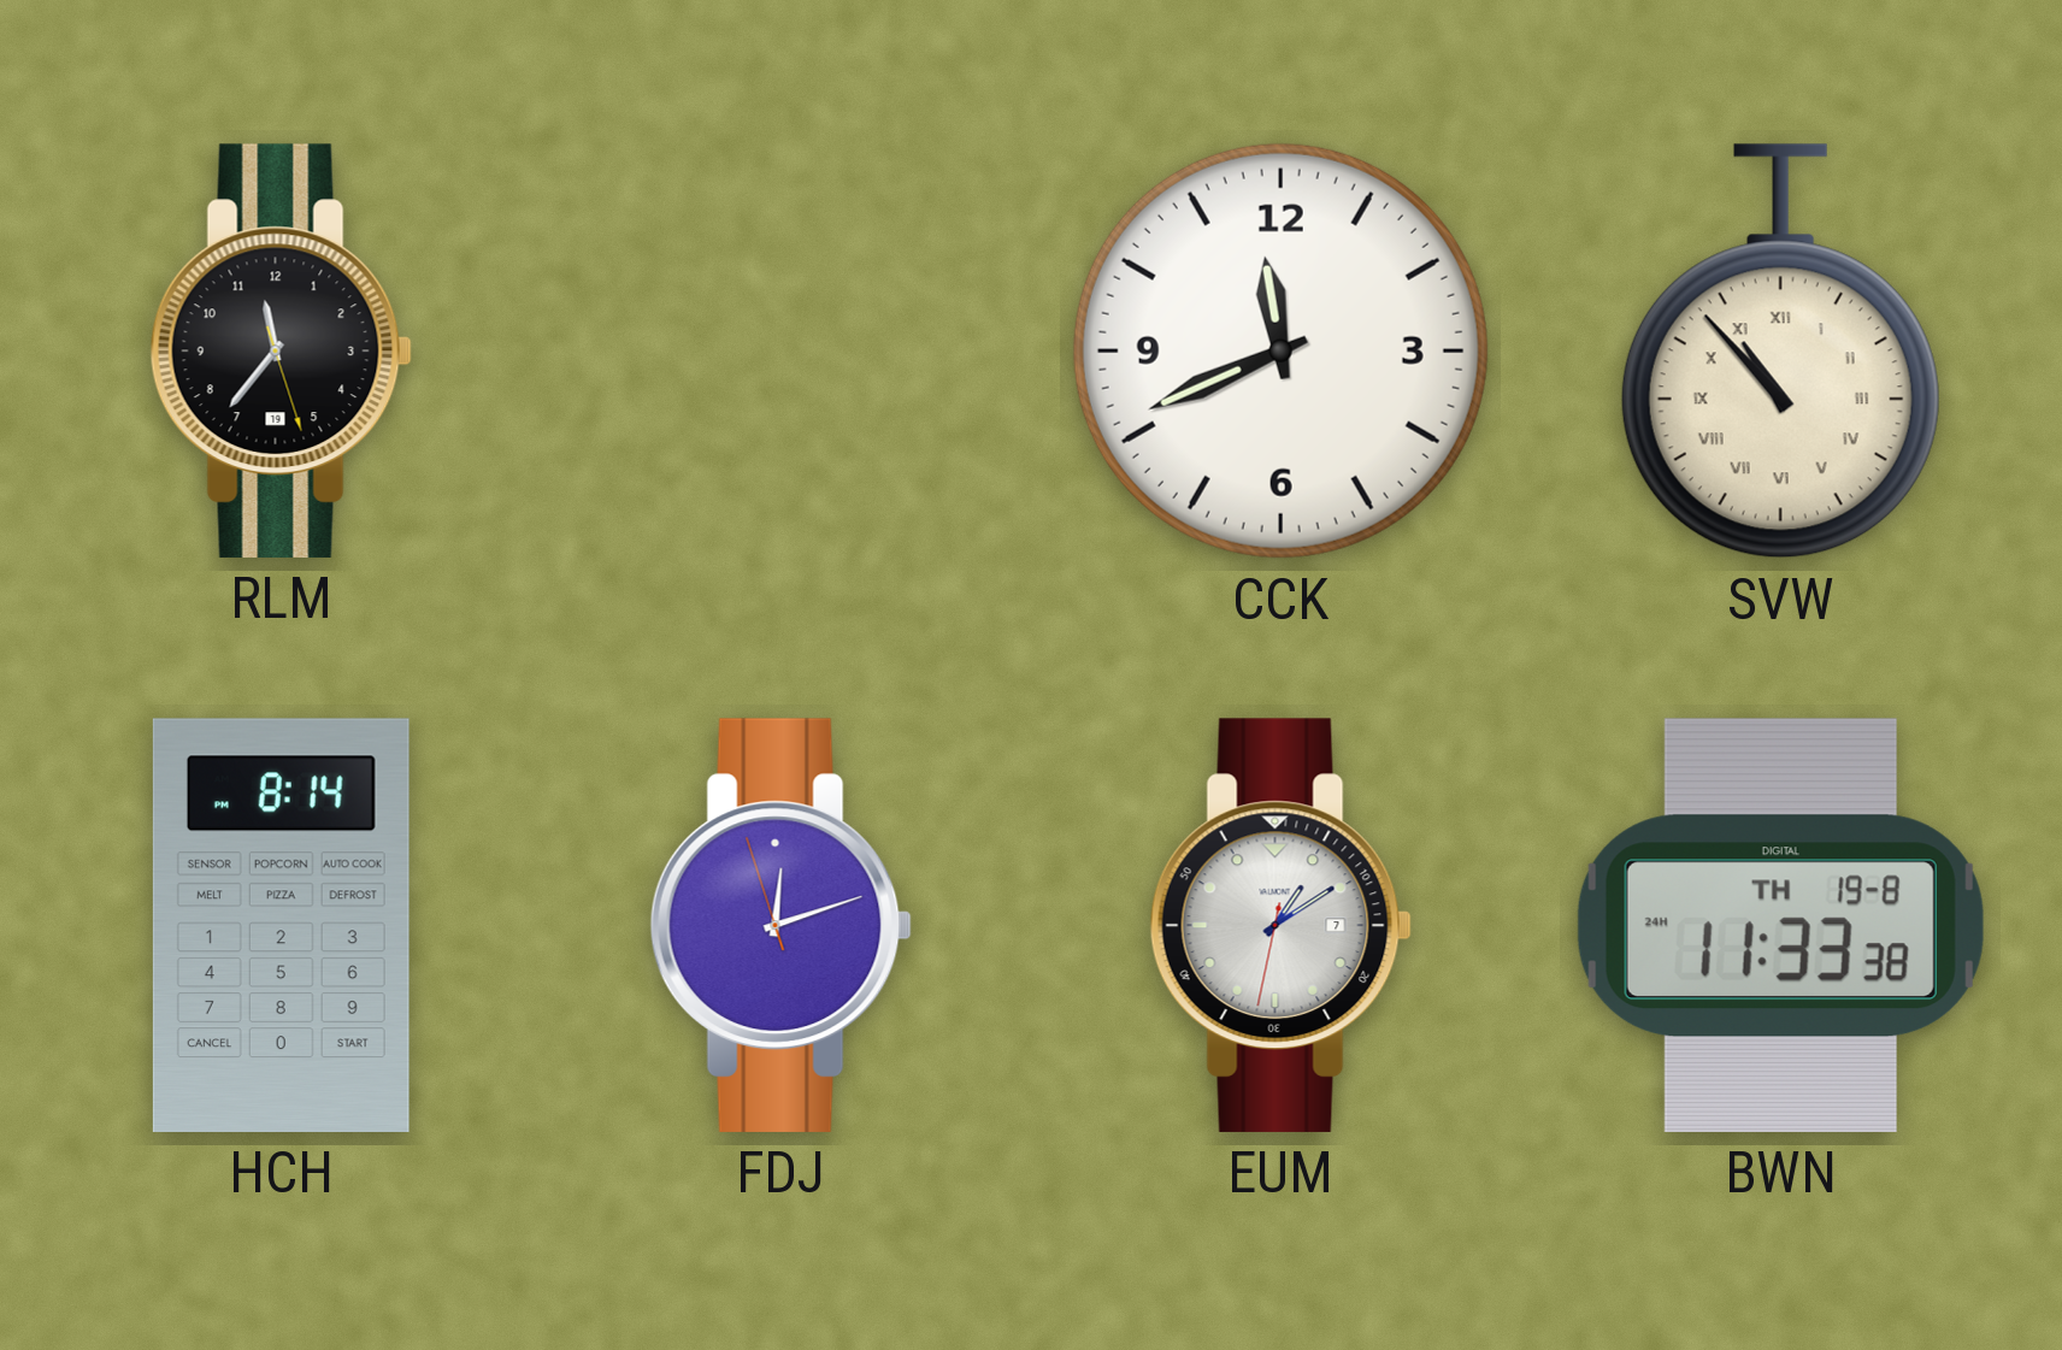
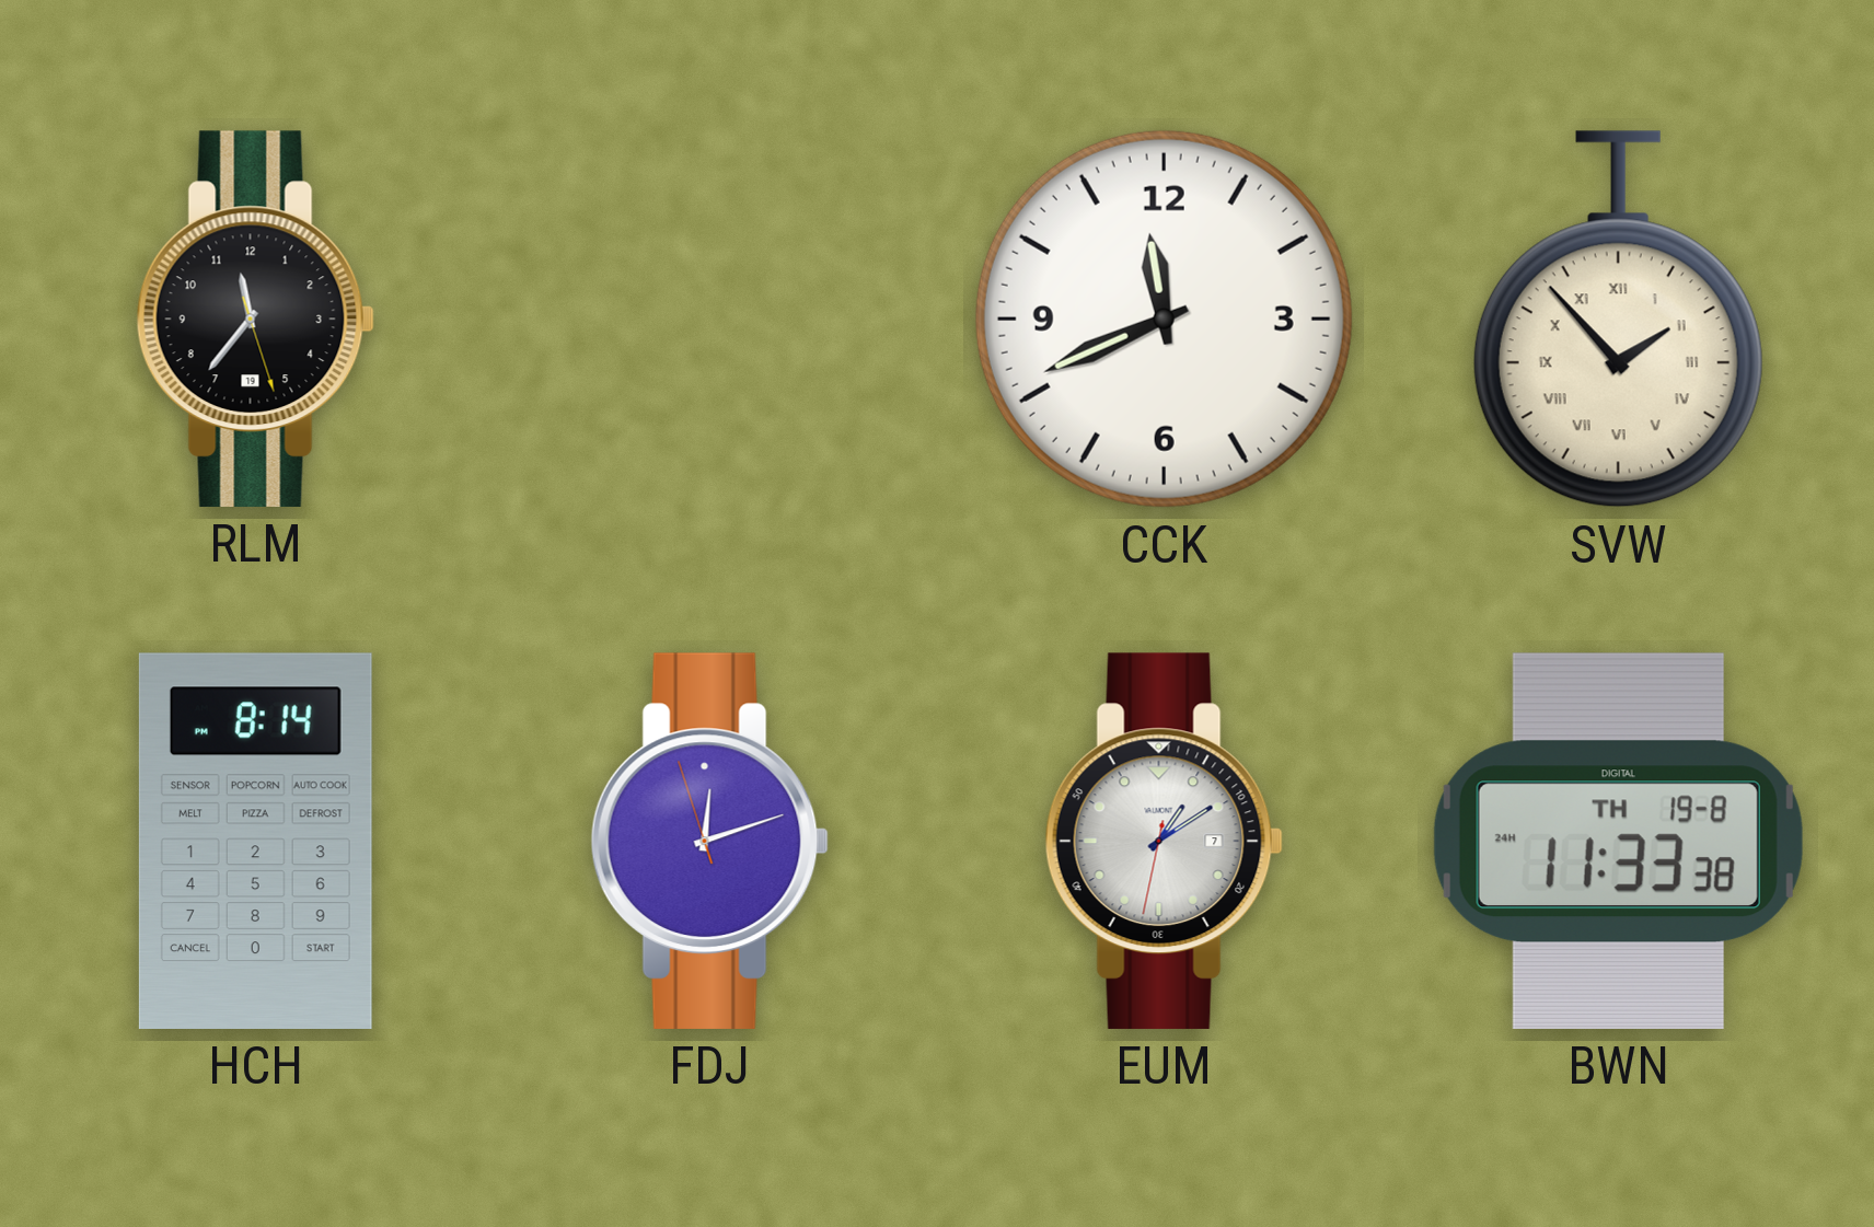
SVW: 10:53 -> 1:53
